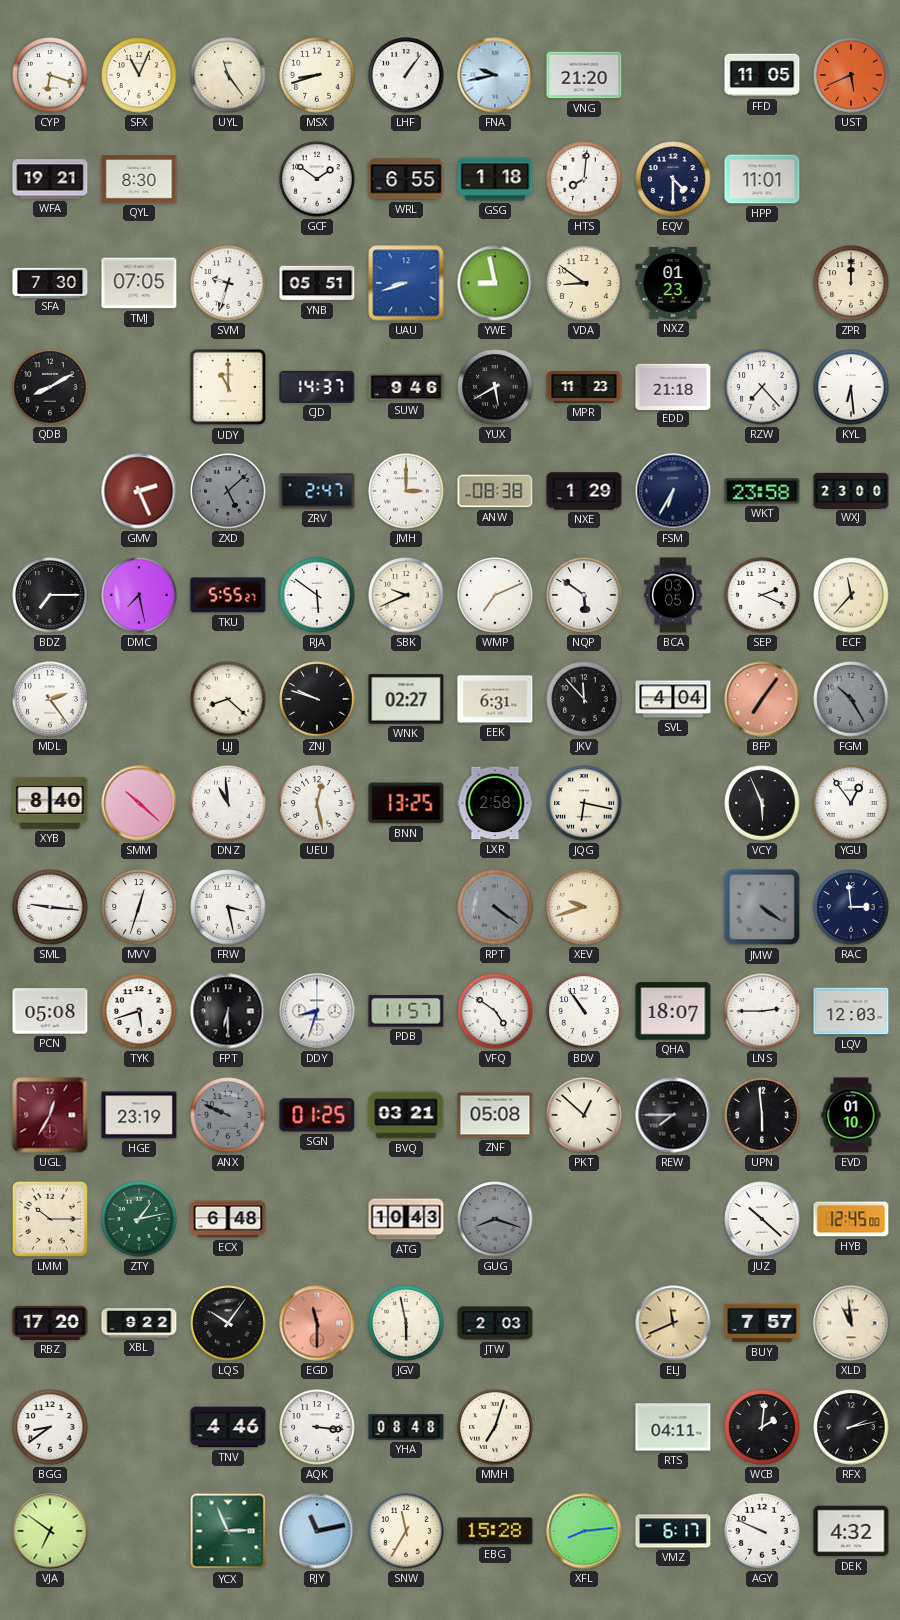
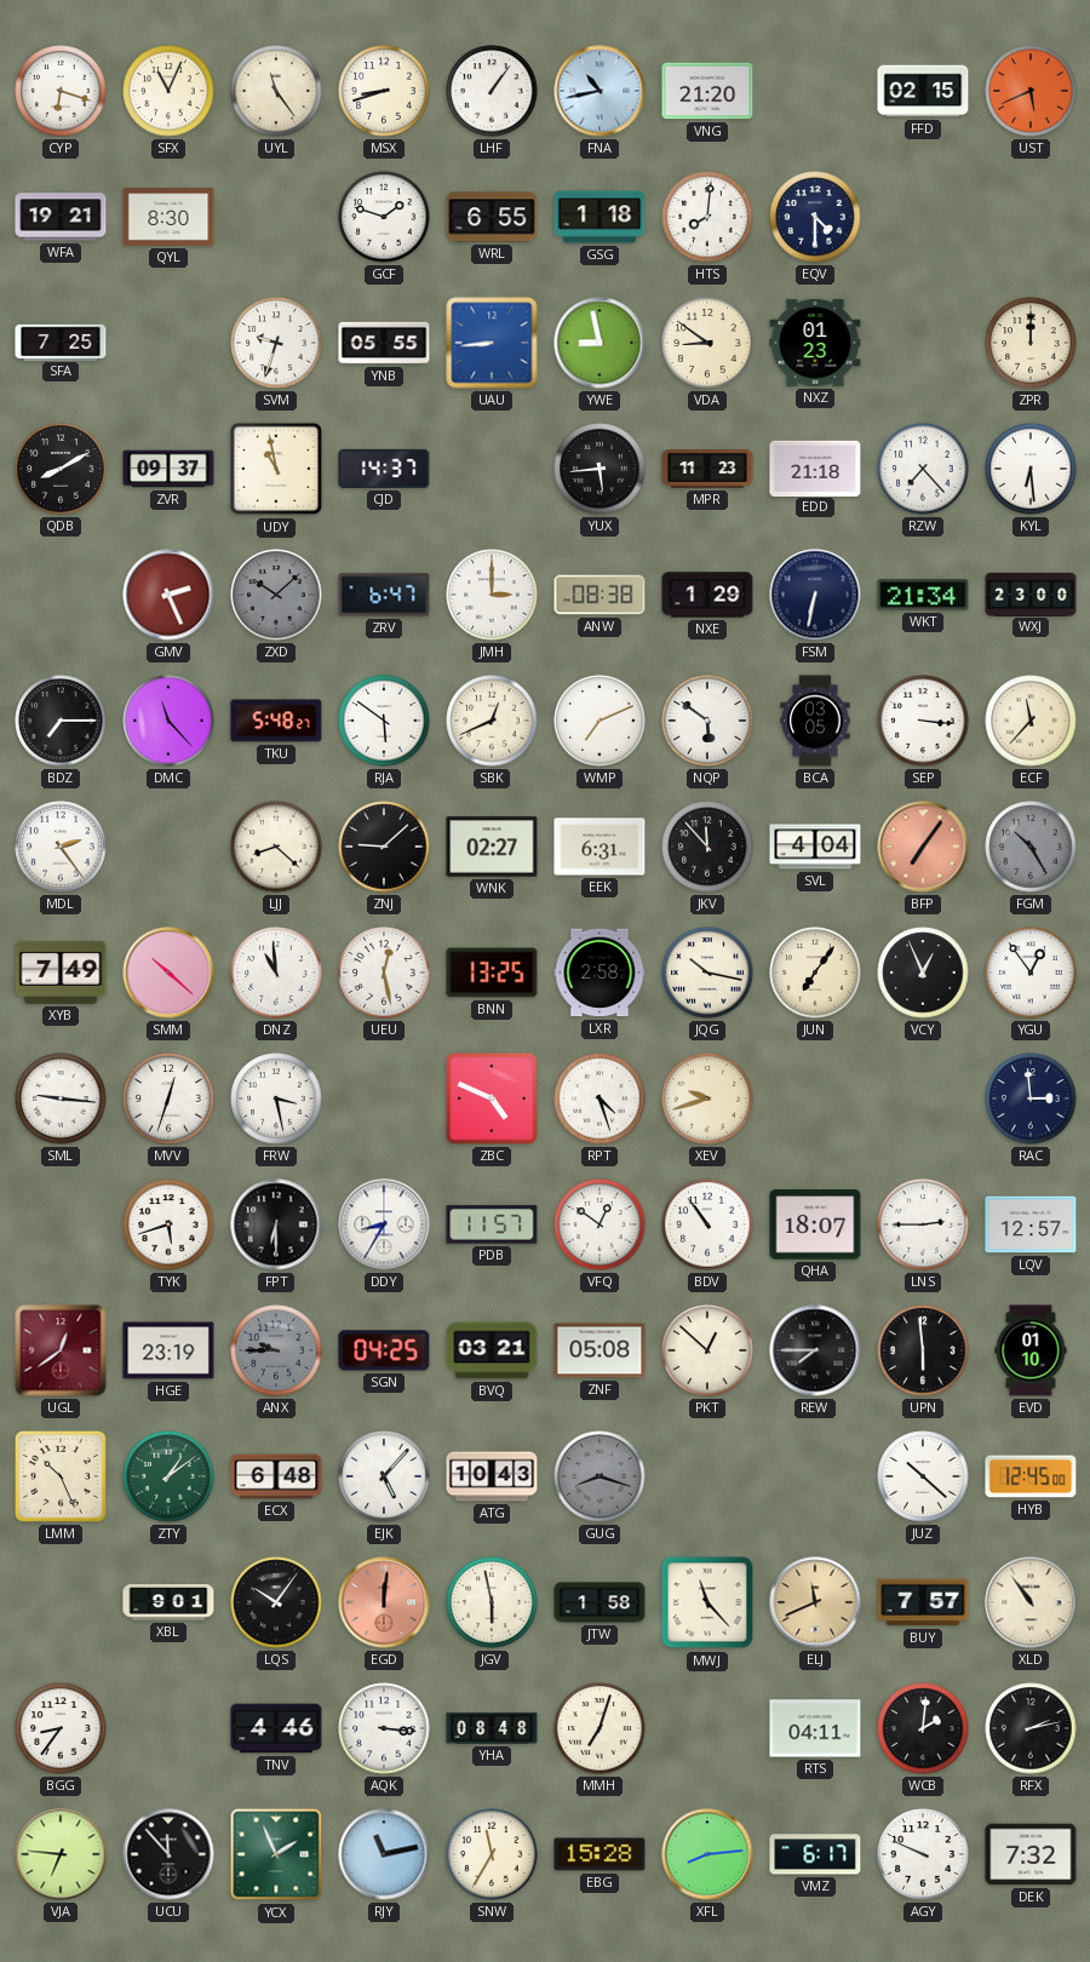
FNA: 9:43 -> 10:43
FFD: 11:05 -> 02:15
GCF: 1:51 -> 1:48
HPP: 11:01 -> none
SFA: 7:30 -> 7:25
TMJ: 07:05 -> none
YNB: 05:51 -> 05:55
UAU: 8:42 -> 8:44
ZVR: none -> 09:37
UDY: 11:00 -> 10:58
SUW: 9:46 -> none
YUX: 5:40 -> 5:44
ZXD: 5:08 -> 10:08
ZRV: 2:47 -> 6:47
FSM: 6:35 -> 6:32
WKT: 23:58 -> 21:34
DMC: 7:28 -> 11:23
TKU: 5:55 -> 5:48
SBK: 9:41 -> 12:41
SEP: 2:19 -> 3:16
ZNJ: 9:48 -> 9:08
XYB: 8:40 -> 7:49
JQG: 6:17 -> 10:17
JUN: none -> 7:06
VCY: 5:56 -> 12:56
ZBC: none -> 4:49
RPT: 4:21 -> 4:27
RPT dial: grey -> white
JMW: 4:21 -> none
PCN: 05:08 -> none
DDY: 8:33 -> 8:35
VFQ: 4:51 -> 12:51
LQV: 12:03 -> 12:57
UGL: 12:35 -> 12:39
ANX: 9:49 -> 9:45
SGN: 01:25 -> 04:25
LMM: 10:15 -> 10:26
ZTY: 1:13 -> 1:09
EJK: none -> 5:07
RBZ: 17:20 -> none
XBL: 9:22 -> 9:01
EGD: 11:30 -> 12:01
JTW: 2:03 -> 1:58
MWJ: none -> 11:23
XLD: 10:59 -> 10:54
BGG: 8:39 -> 8:36
VJA: 6:51 -> 6:46
UCU: none -> 11:53
YCX: 2:56 -> 1:56
DEK: 4:32 -> 7:32
